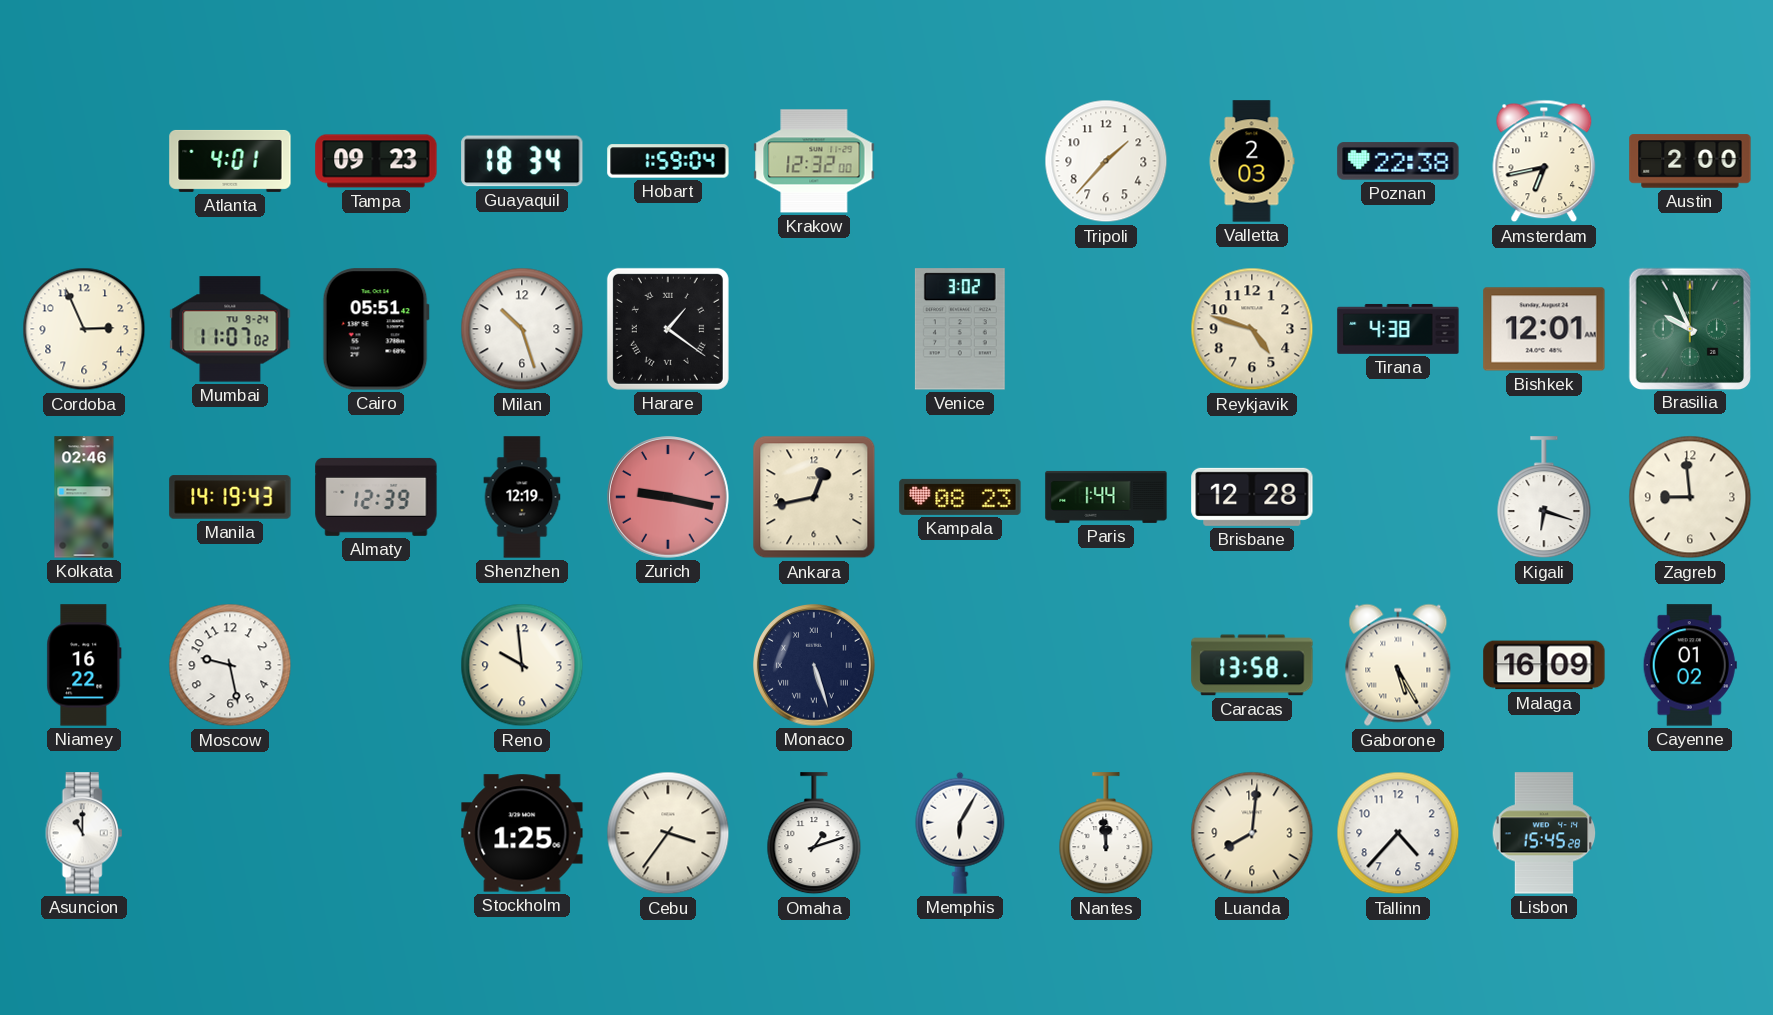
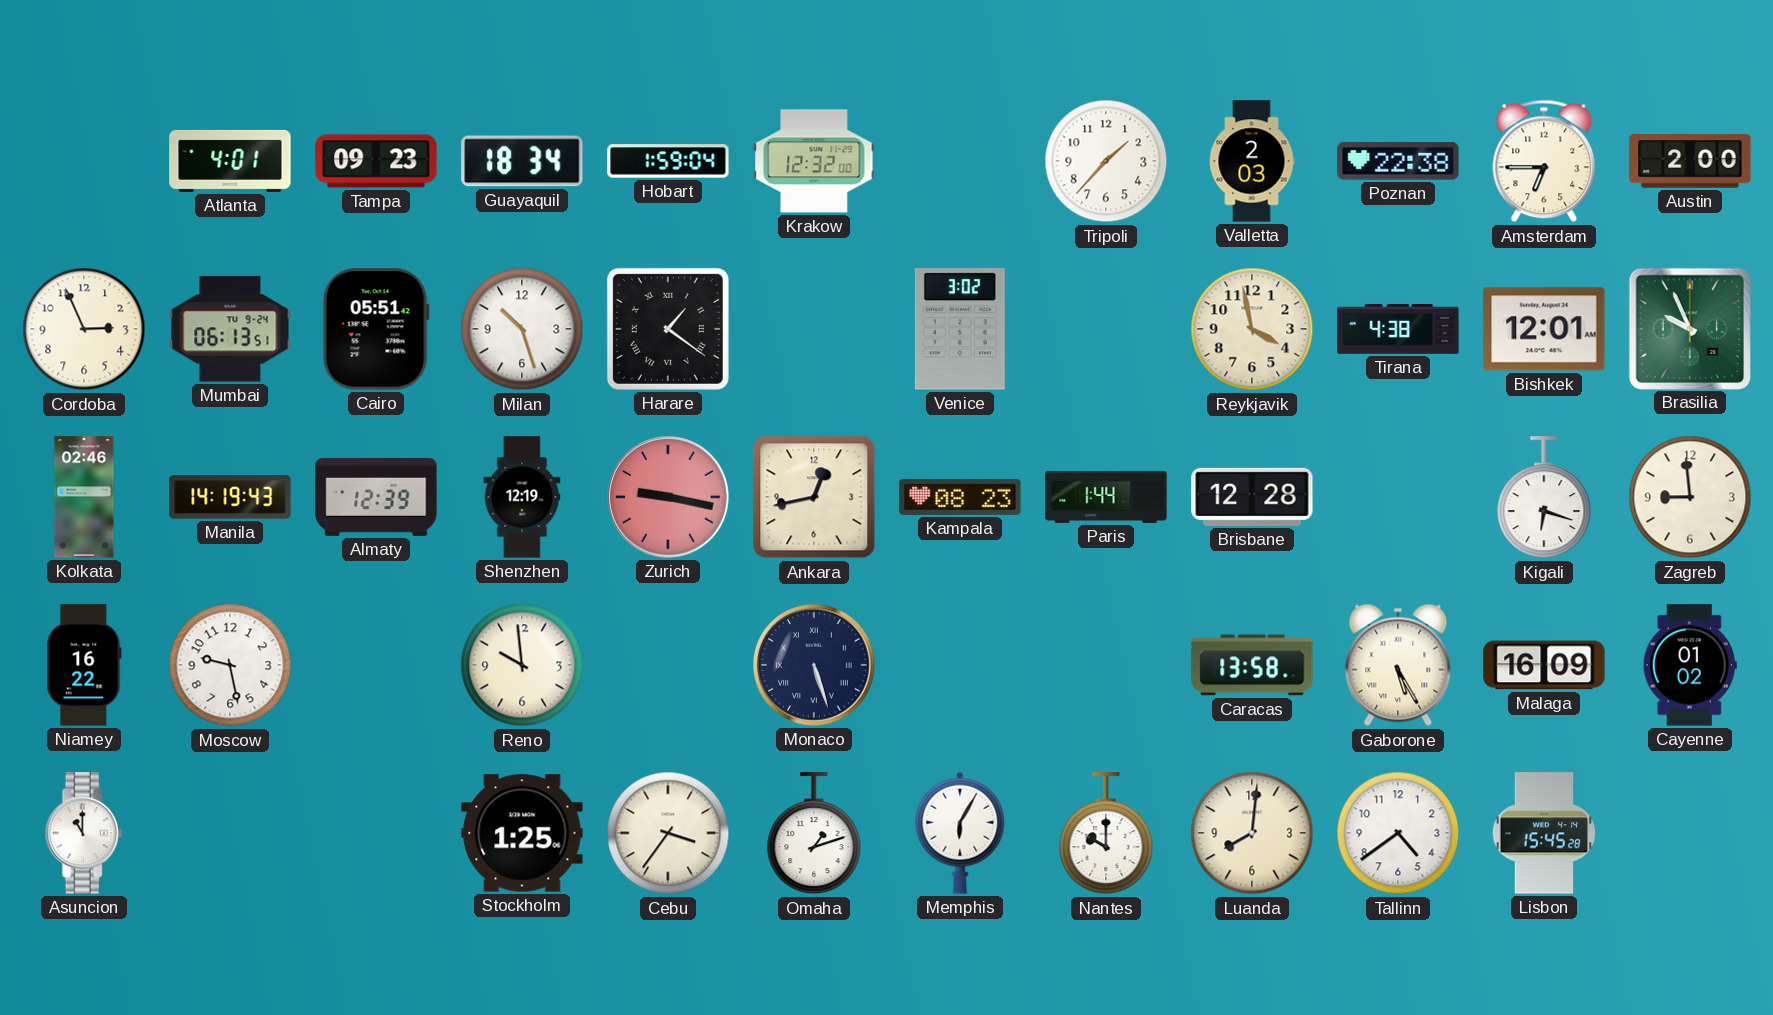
Amsterdam: 6:43 -> 6:45
Mumbai: 11:07 -> 06:13
Reykjavik: 4:48 -> 3:58
Nantes: 11:59 -> 10:00
Tallinn: 4:37 -> 4:39
